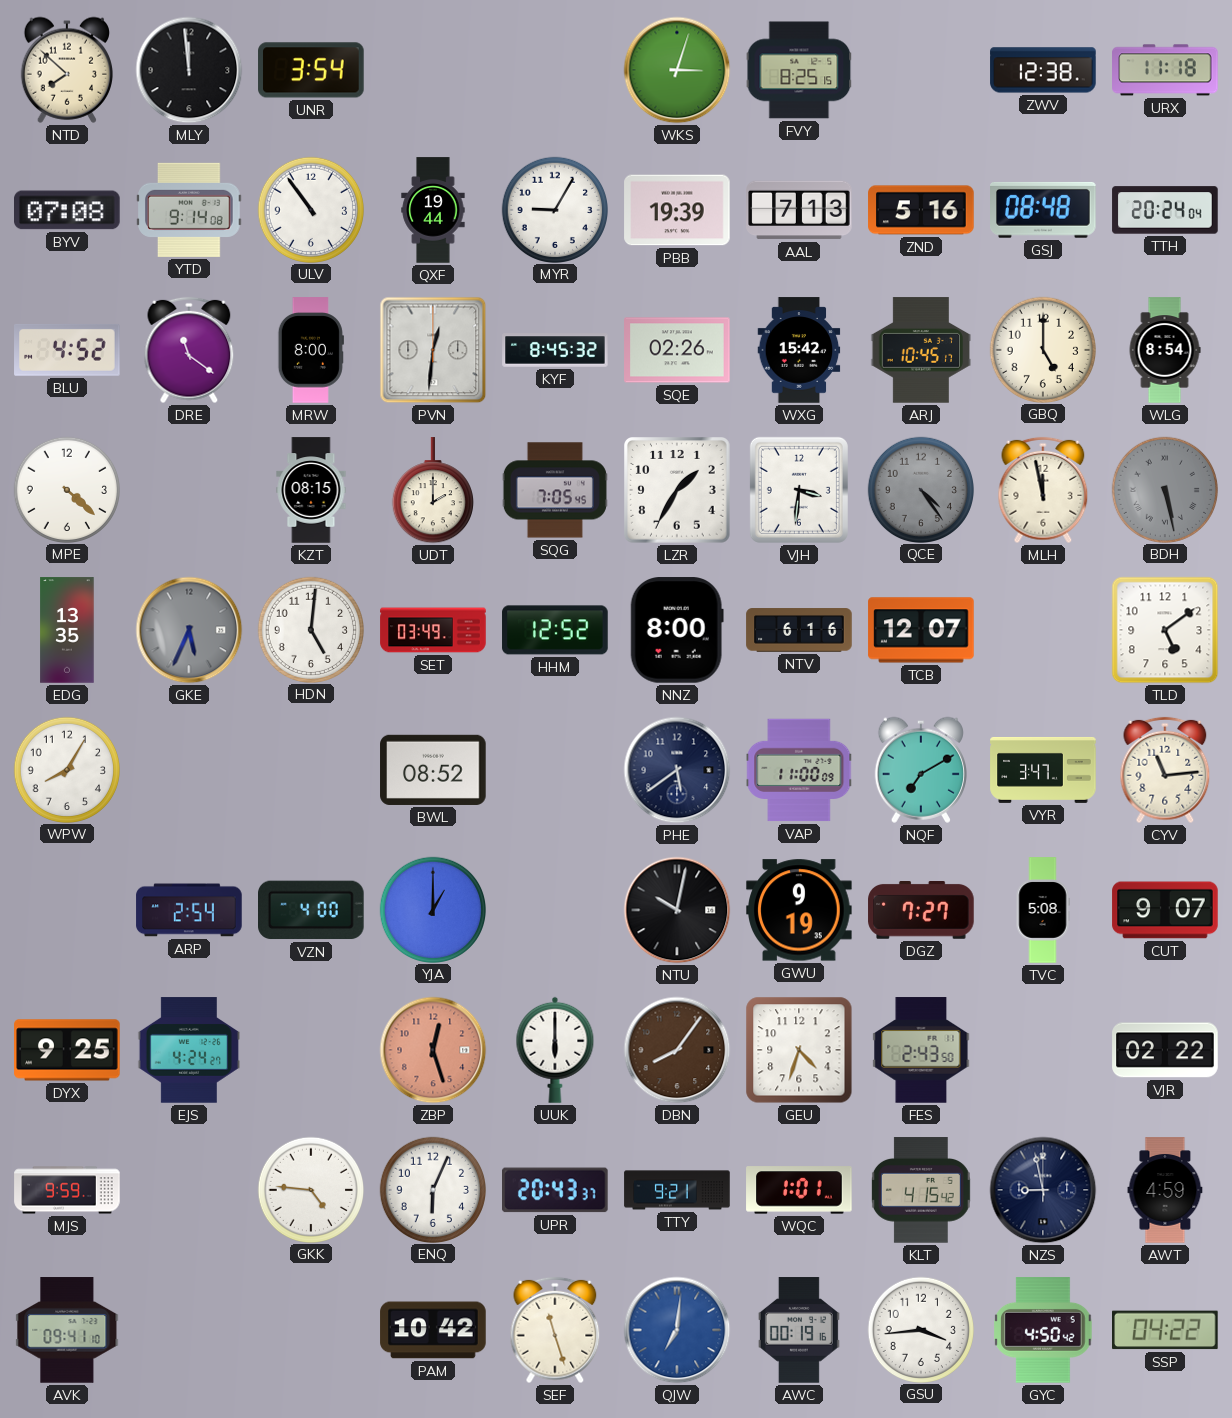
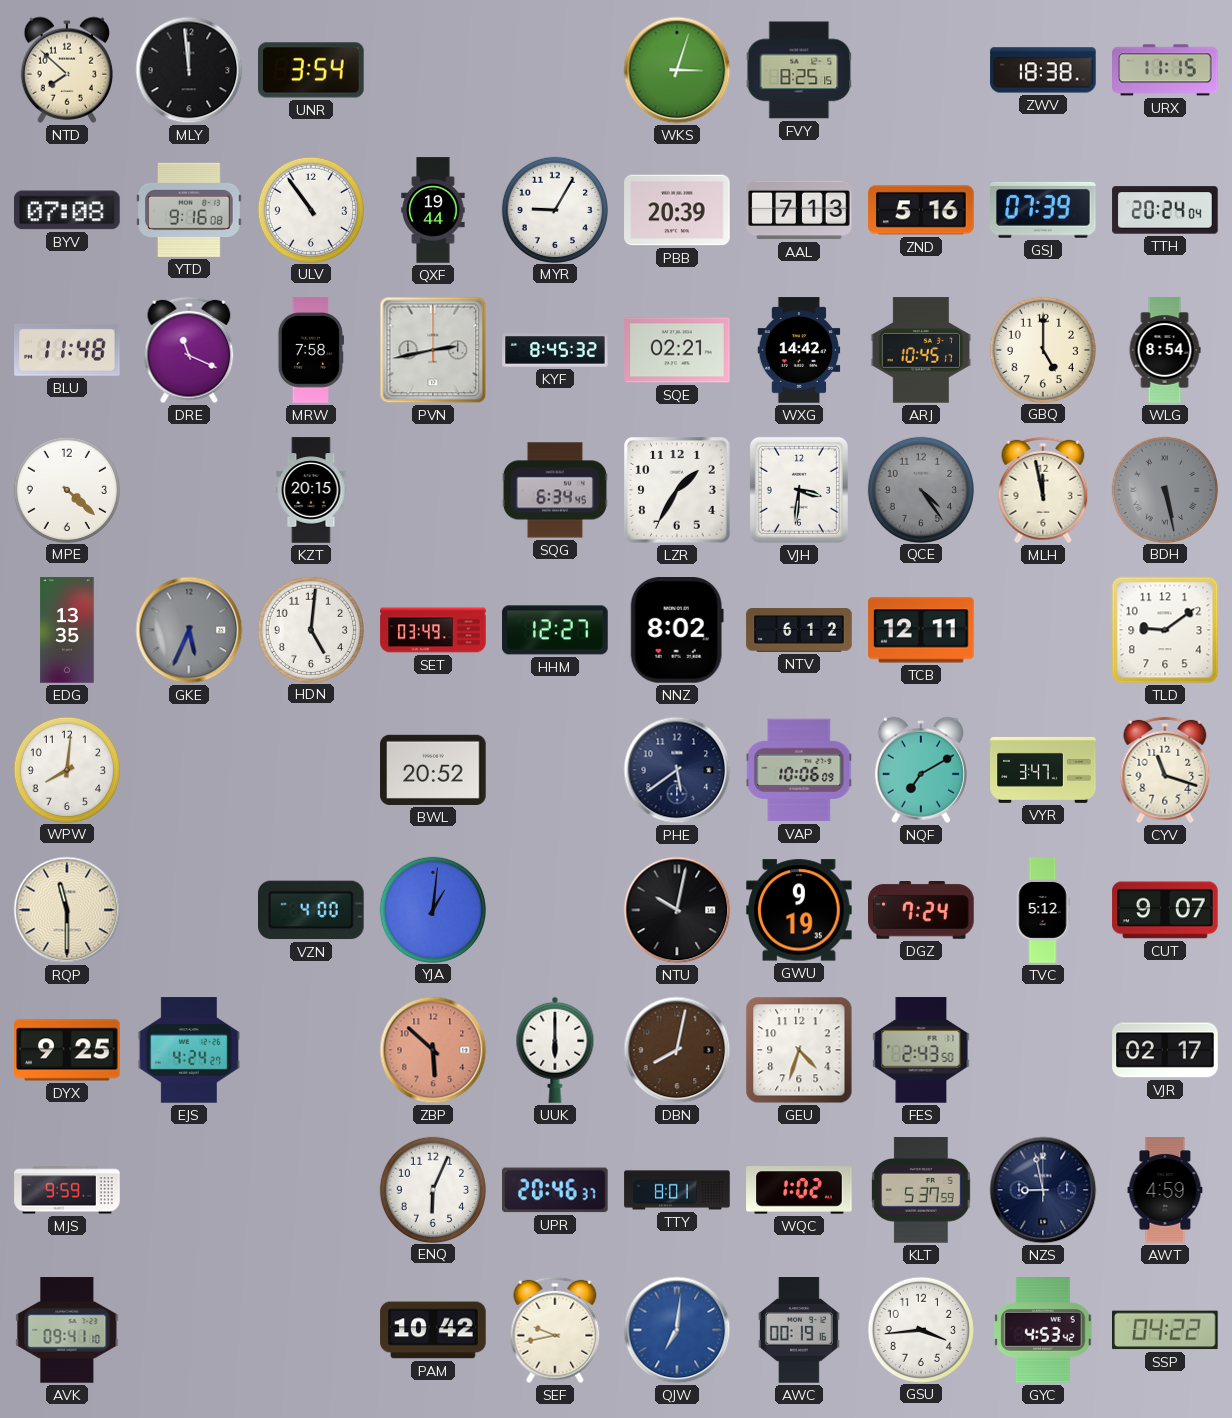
ZWV: 12:38 -> 18:38
URX: 11:18 -> 11:15
YTD: 9:14 -> 9:16
PBB: 19:39 -> 20:39
GSJ: 08:48 -> 07:39
BLU: 4:52 -> 11:48
DRE: 11:21 -> 11:19
MRW: 8:00 -> 7:58
PVN: 12:31 -> 2:43
SQE: 02:26 -> 02:21
WXG: 15:42 -> 14:42
KZT: 08:15 -> 20:15
UDT: 2:00 -> none
SQG: 7:05 -> 6:34
HHM: 12:52 -> 12:27
NNZ: 8:00 -> 8:02
NTV: 6:16 -> 6:12
TCB: 12:07 -> 12:11
TLD: 5:09 -> 9:09
WPW: 8:05 -> 8:01
BWL: 08:52 -> 20:52
VAP: 11:00 -> 10:06
CYV: 11:14 -> 11:18
RQP: none -> 11:30
ARP: 2:54 -> none
YJA: 1:00 -> 1:01
DGZ: 7:27 -> 7:24
TVC: 5:08 -> 5:12
ZBP: 12:27 -> 5:52
DBN: 8:06 -> 8:02
VJR: 02:22 -> 02:17
GKK: 4:46 -> none
UPR: 20:43 -> 20:46
TTY: 9:21 -> 8:01
WQC: 1:01 -> 1:02
KLT: 4:15 -> 5:37
SEF: 11:27 -> 9:43
GYC: 4:50 -> 4:53
